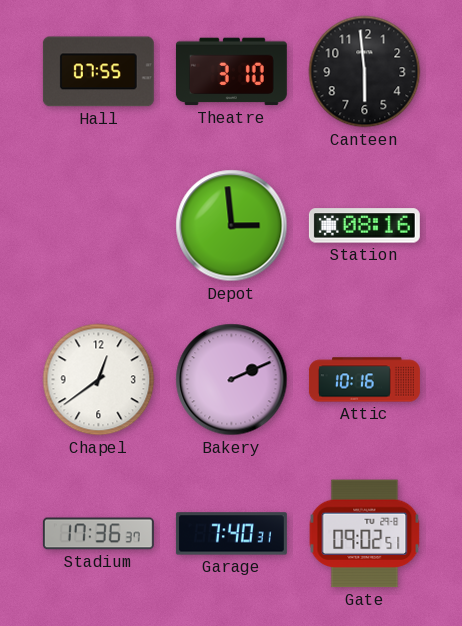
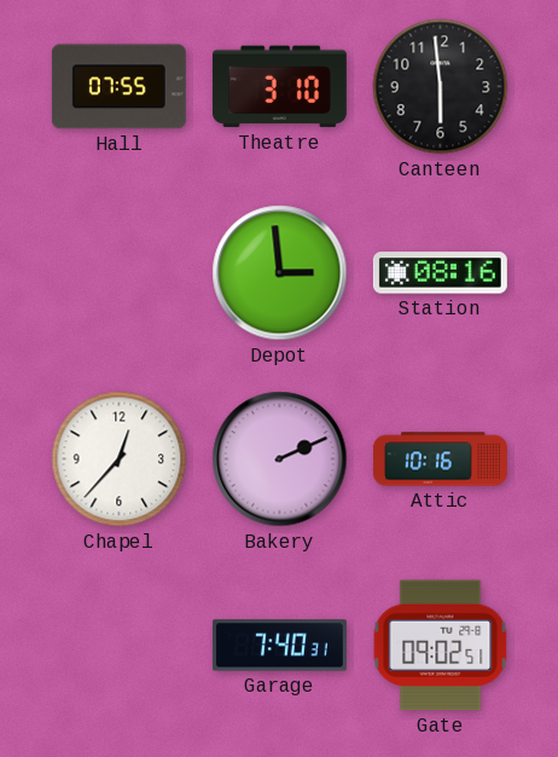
Chapel: 12:39 -> 12:37
Stadium: 17:36 -> none
